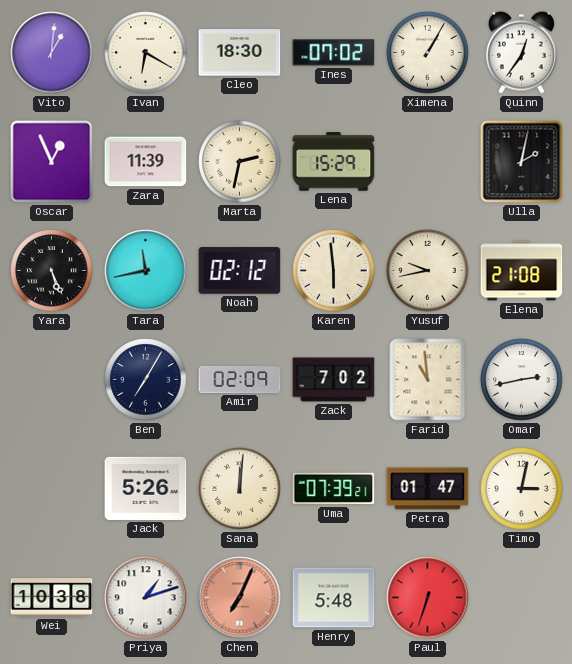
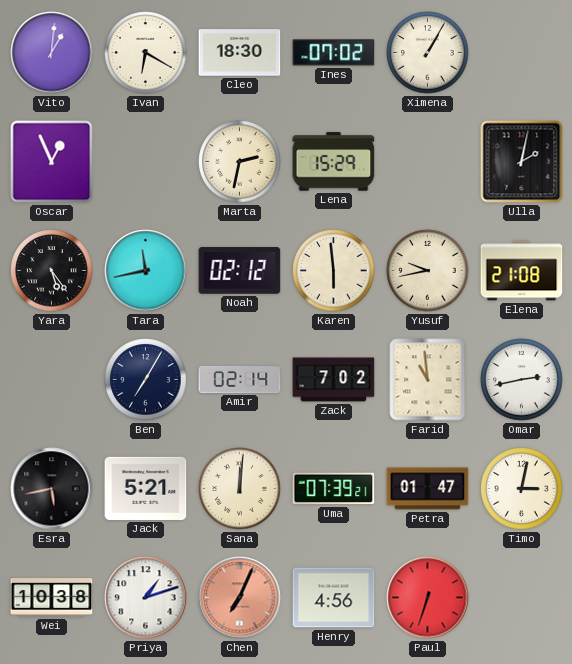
Quinn: 12:36 -> none
Zara: 11:39 -> none
Yara: 5:26 -> 5:24
Amir: 02:09 -> 02:14
Esra: none -> 5:43
Jack: 5:26 -> 5:21
Henry: 5:48 -> 4:56
